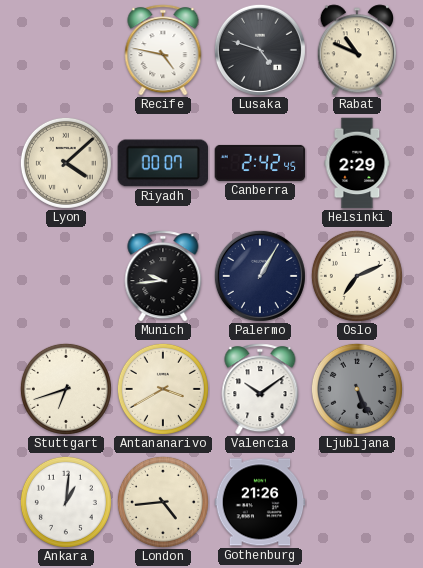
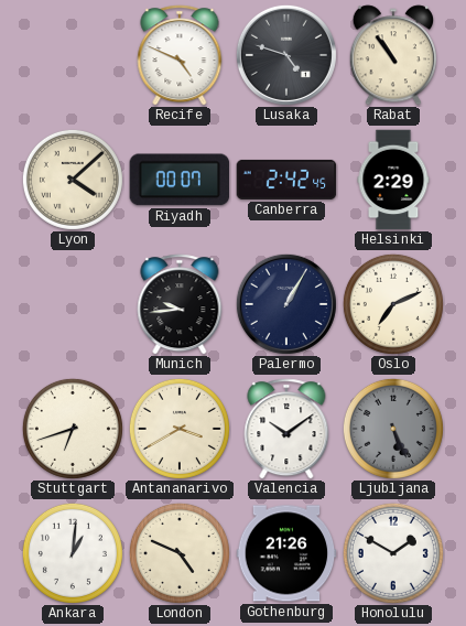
Recife: 4:47 -> 4:49
Rabat: 10:49 -> 10:54
London: 4:44 -> 4:49
Honolulu: none -> 1:50
